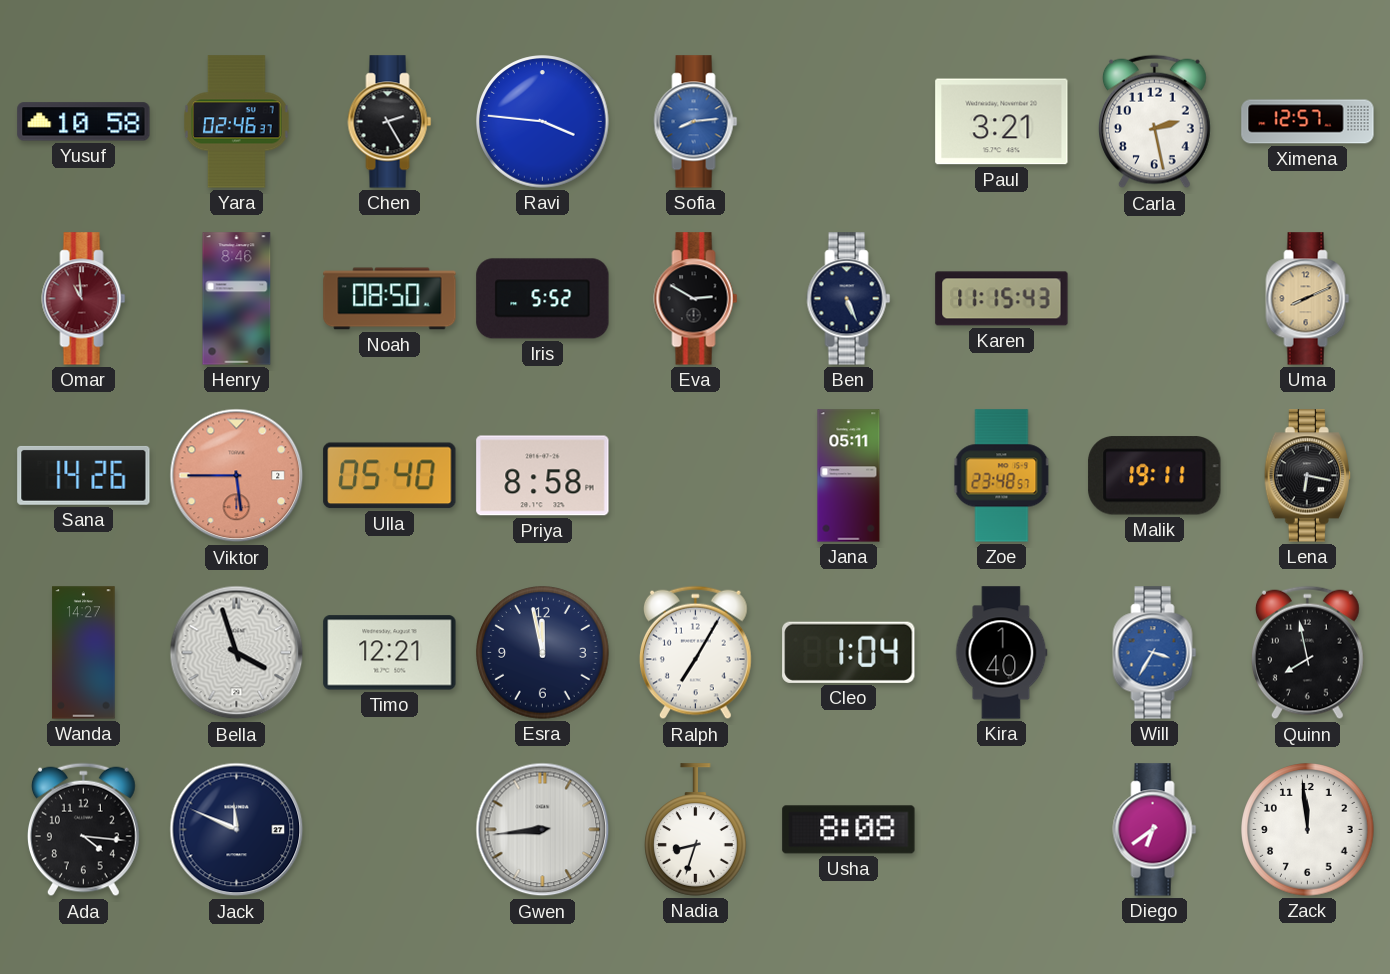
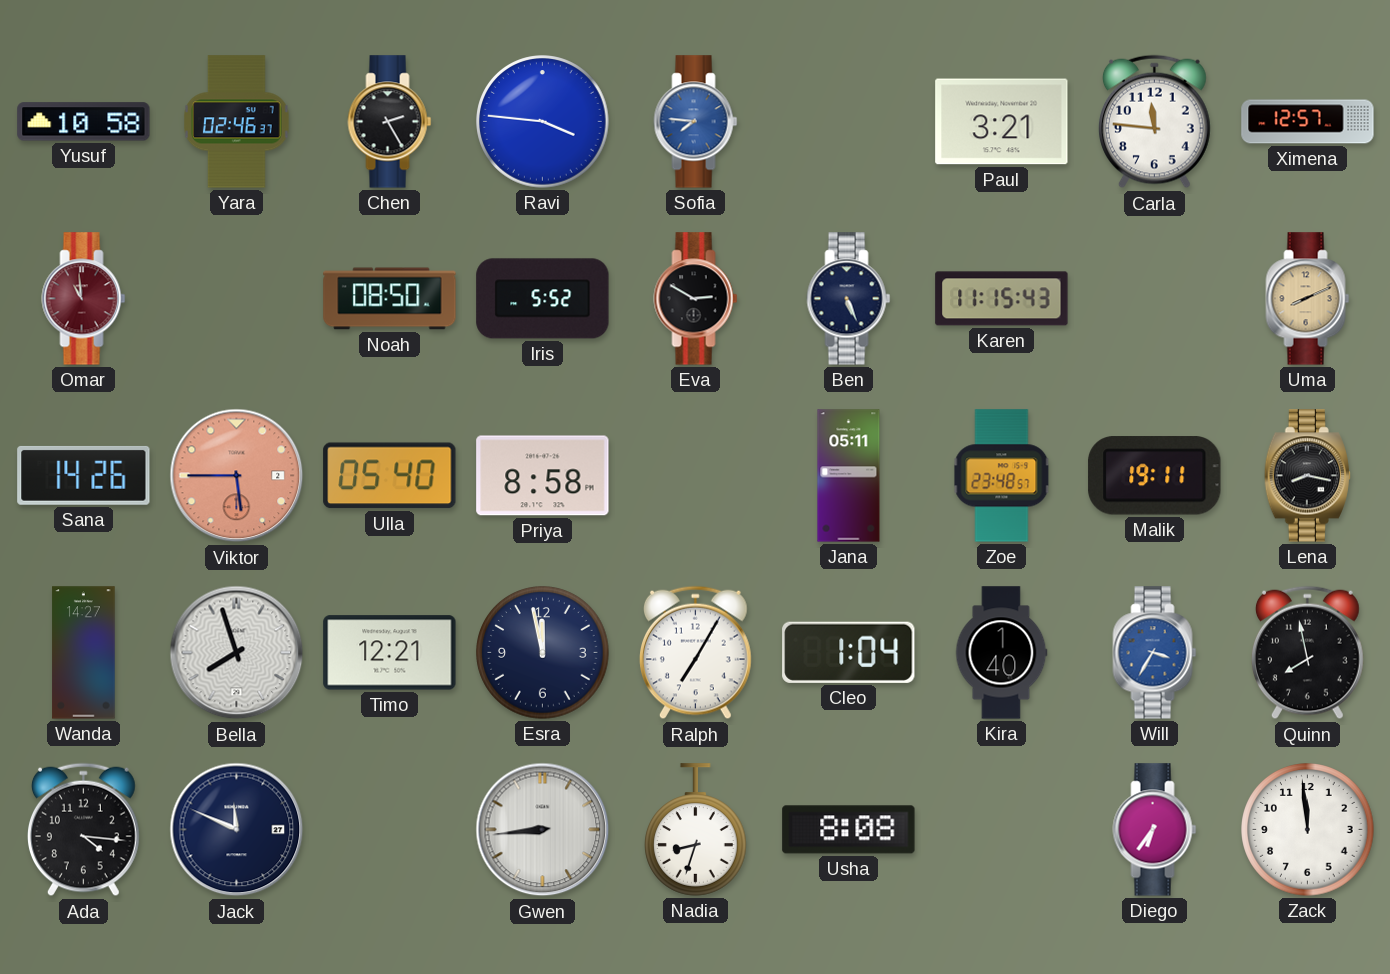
Sofia: 8:14 -> 7:46
Carla: 2:28 -> 11:46
Henry: 8:46 -> none
Lena: 6:17 -> 8:17
Bella: 3:57 -> 7:57
Diego: 6:39 -> 6:36
